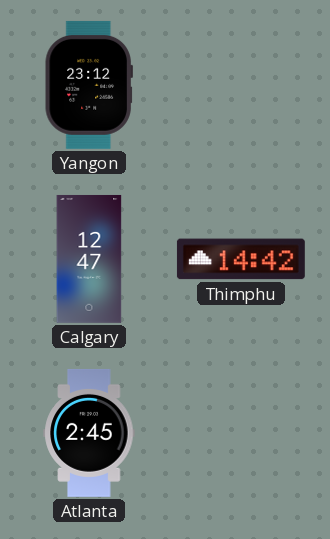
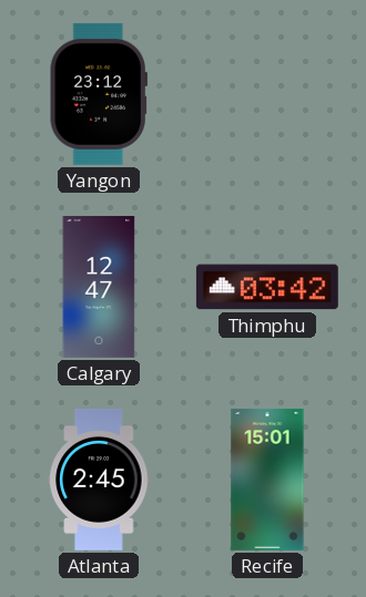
Thimphu: 14:42 -> 03:42
Recife: none -> 15:01
